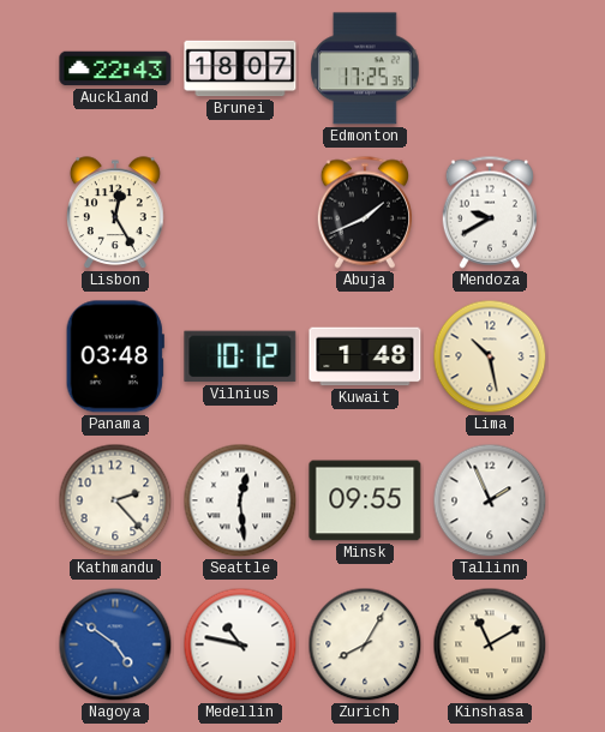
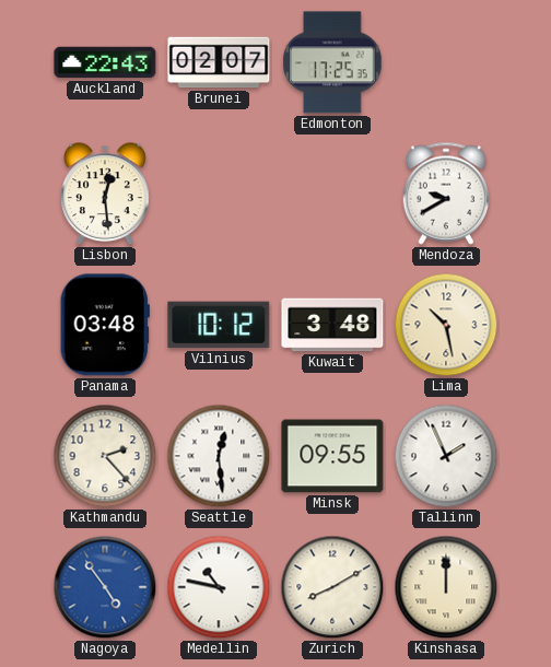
Brunei: 18:07 -> 02:07
Lisbon: 12:25 -> 12:29
Abuja: 1:41 -> none
Kuwait: 1:48 -> 3:48
Nagoya: 4:51 -> 4:54
Zurich: 8:05 -> 8:10
Kinshasa: 11:10 -> 12:00
